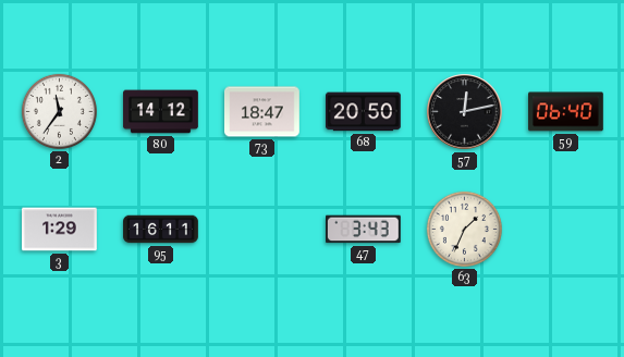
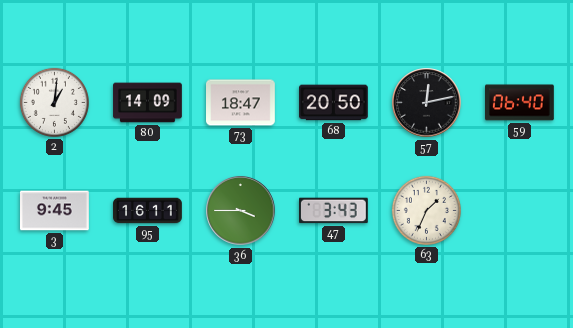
2: 11:36 -> 1:01
80: 14:12 -> 14:09
3: 1:29 -> 9:45
36: none -> 3:45
